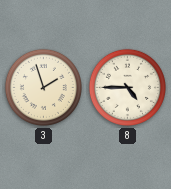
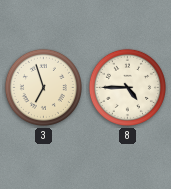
3: 1:57 -> 6:57
